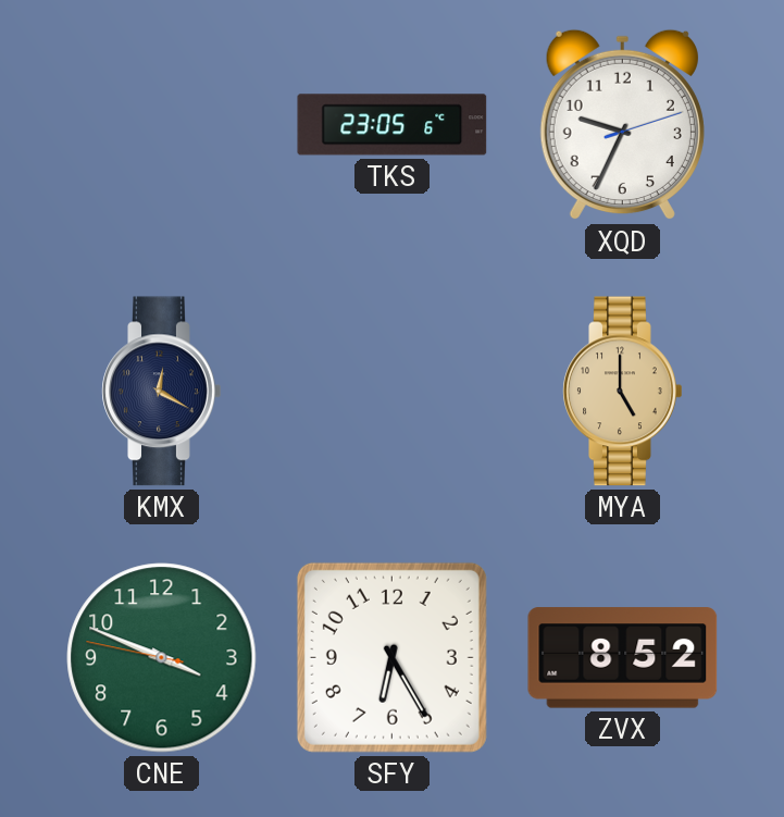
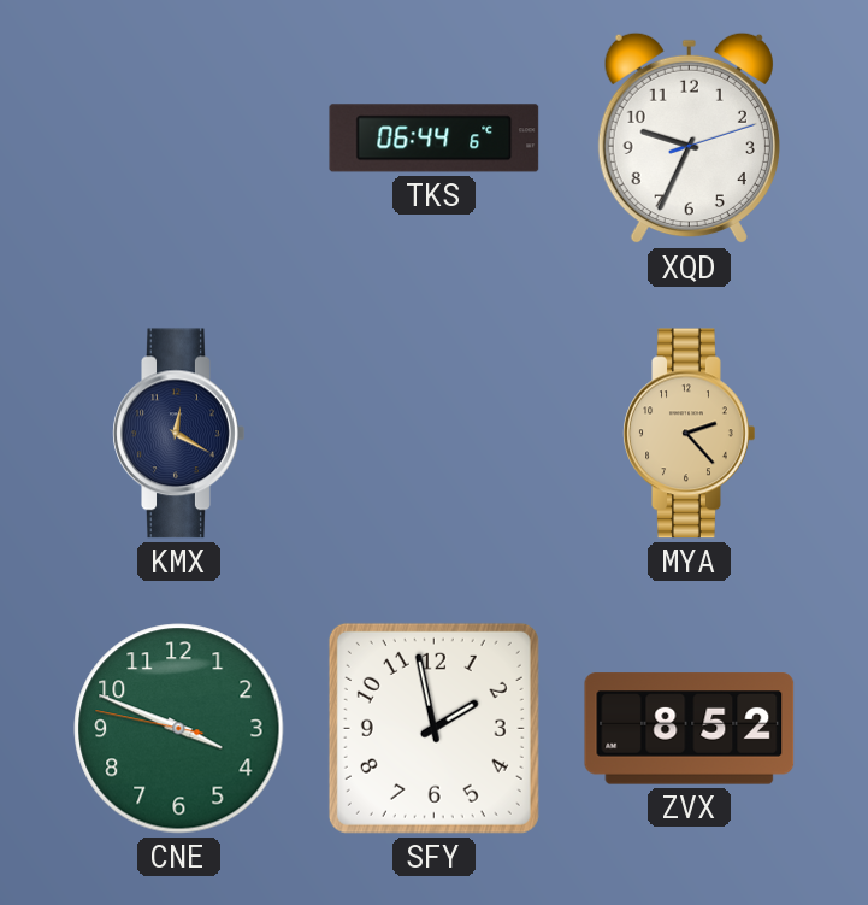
TKS: 23:05 -> 06:44
MYA: 5:00 -> 2:23
SFY: 6:25 -> 1:58
